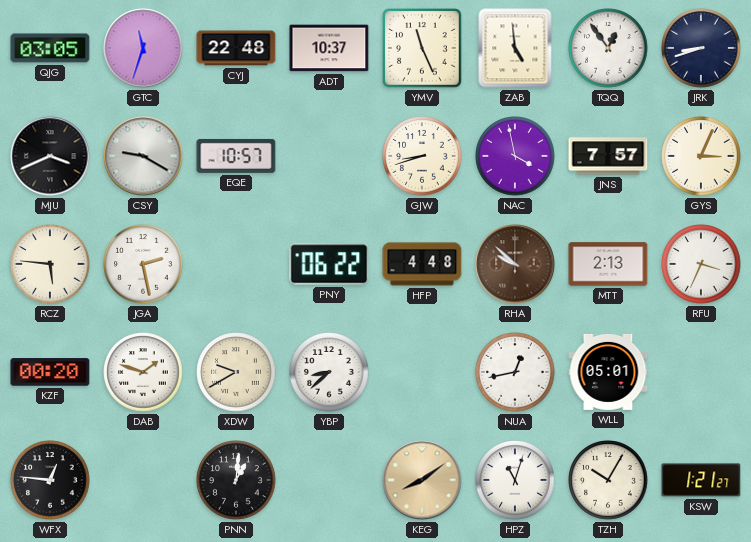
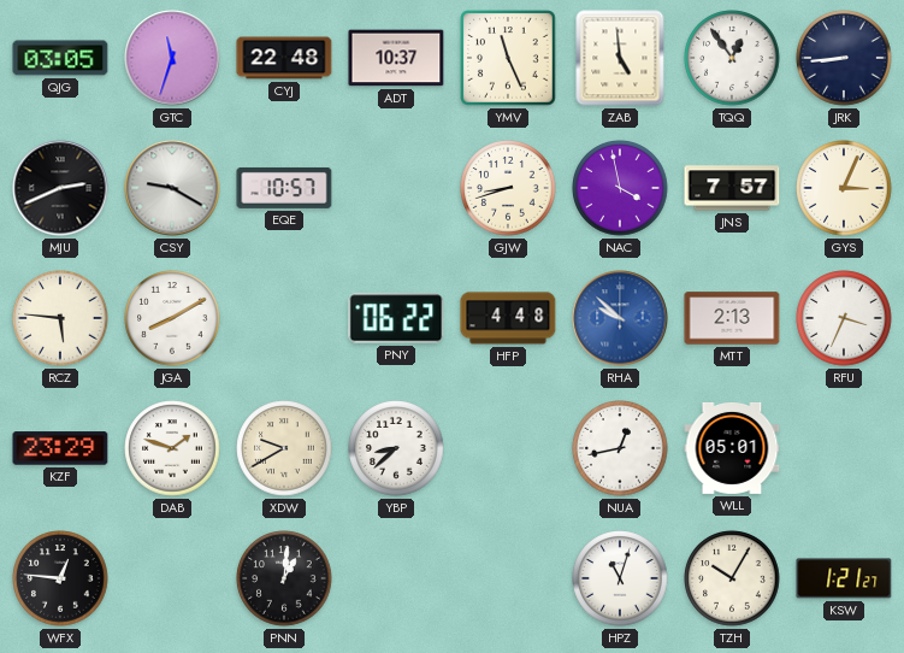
JRK: 8:42 -> 8:44
MJU: 3:41 -> 2:41
JGA: 2:28 -> 8:10
RHA dial: brown -> blue
KZF: 00:20 -> 23:29
KEG: 8:09 -> none
